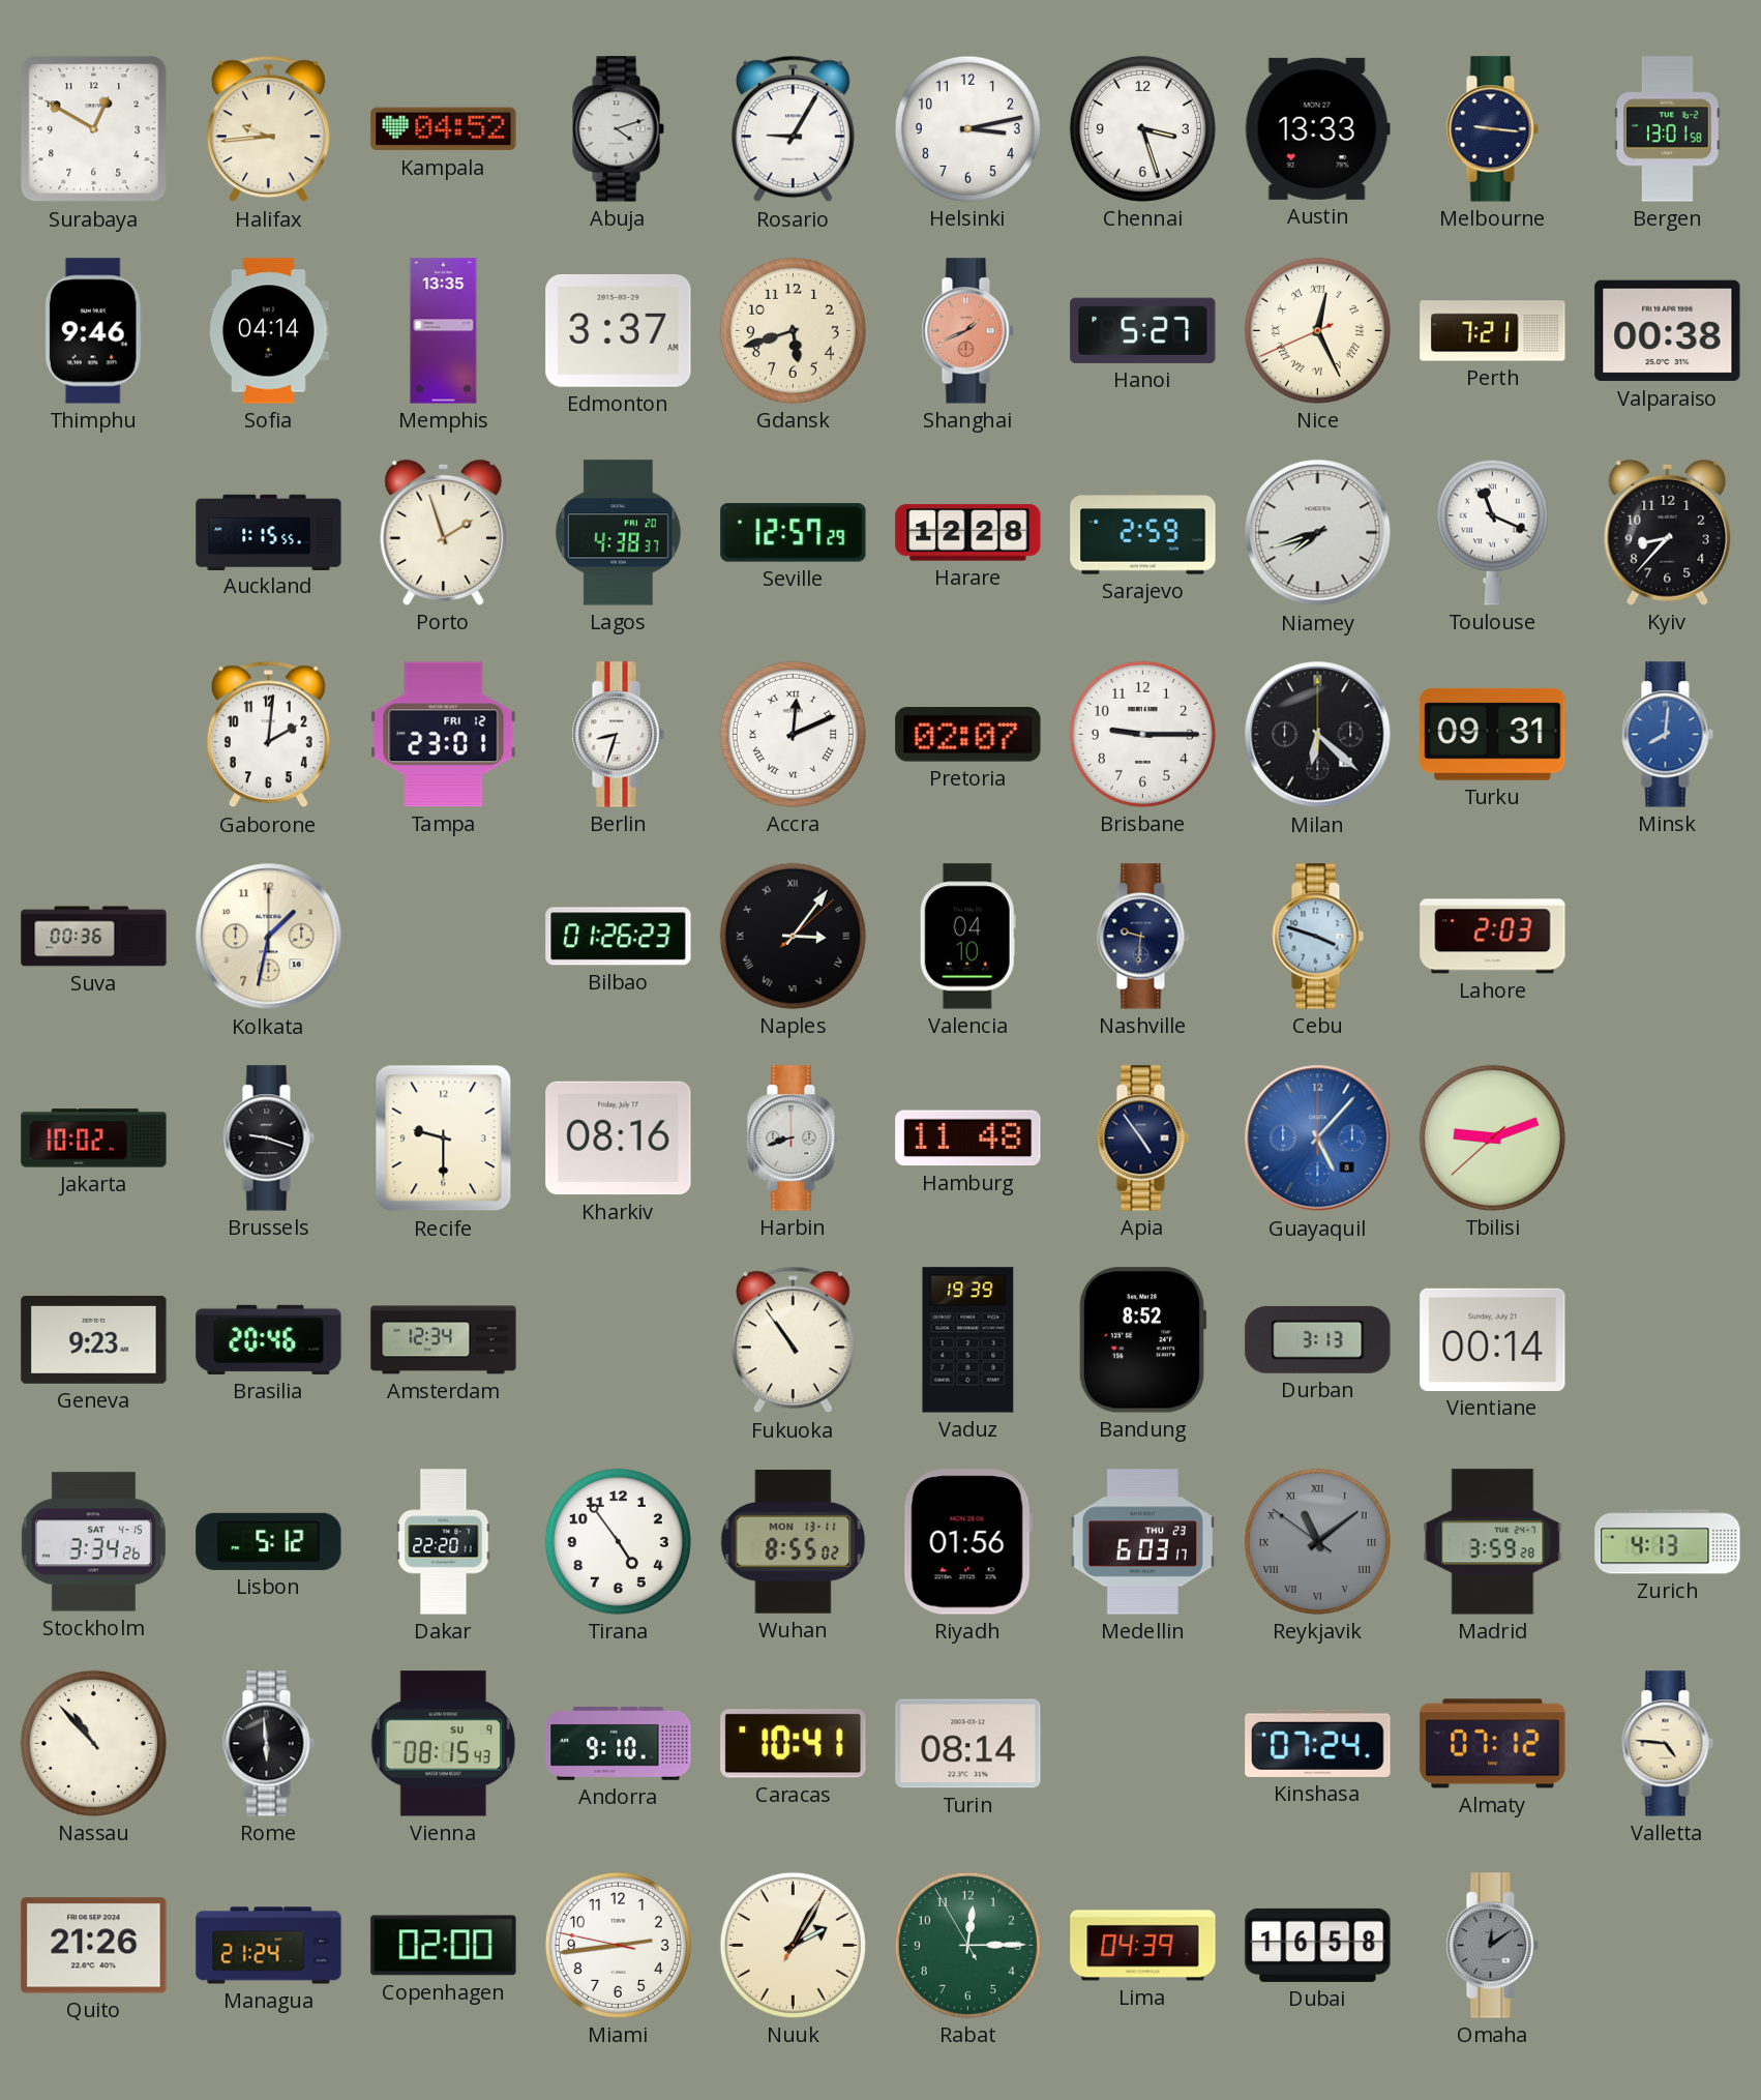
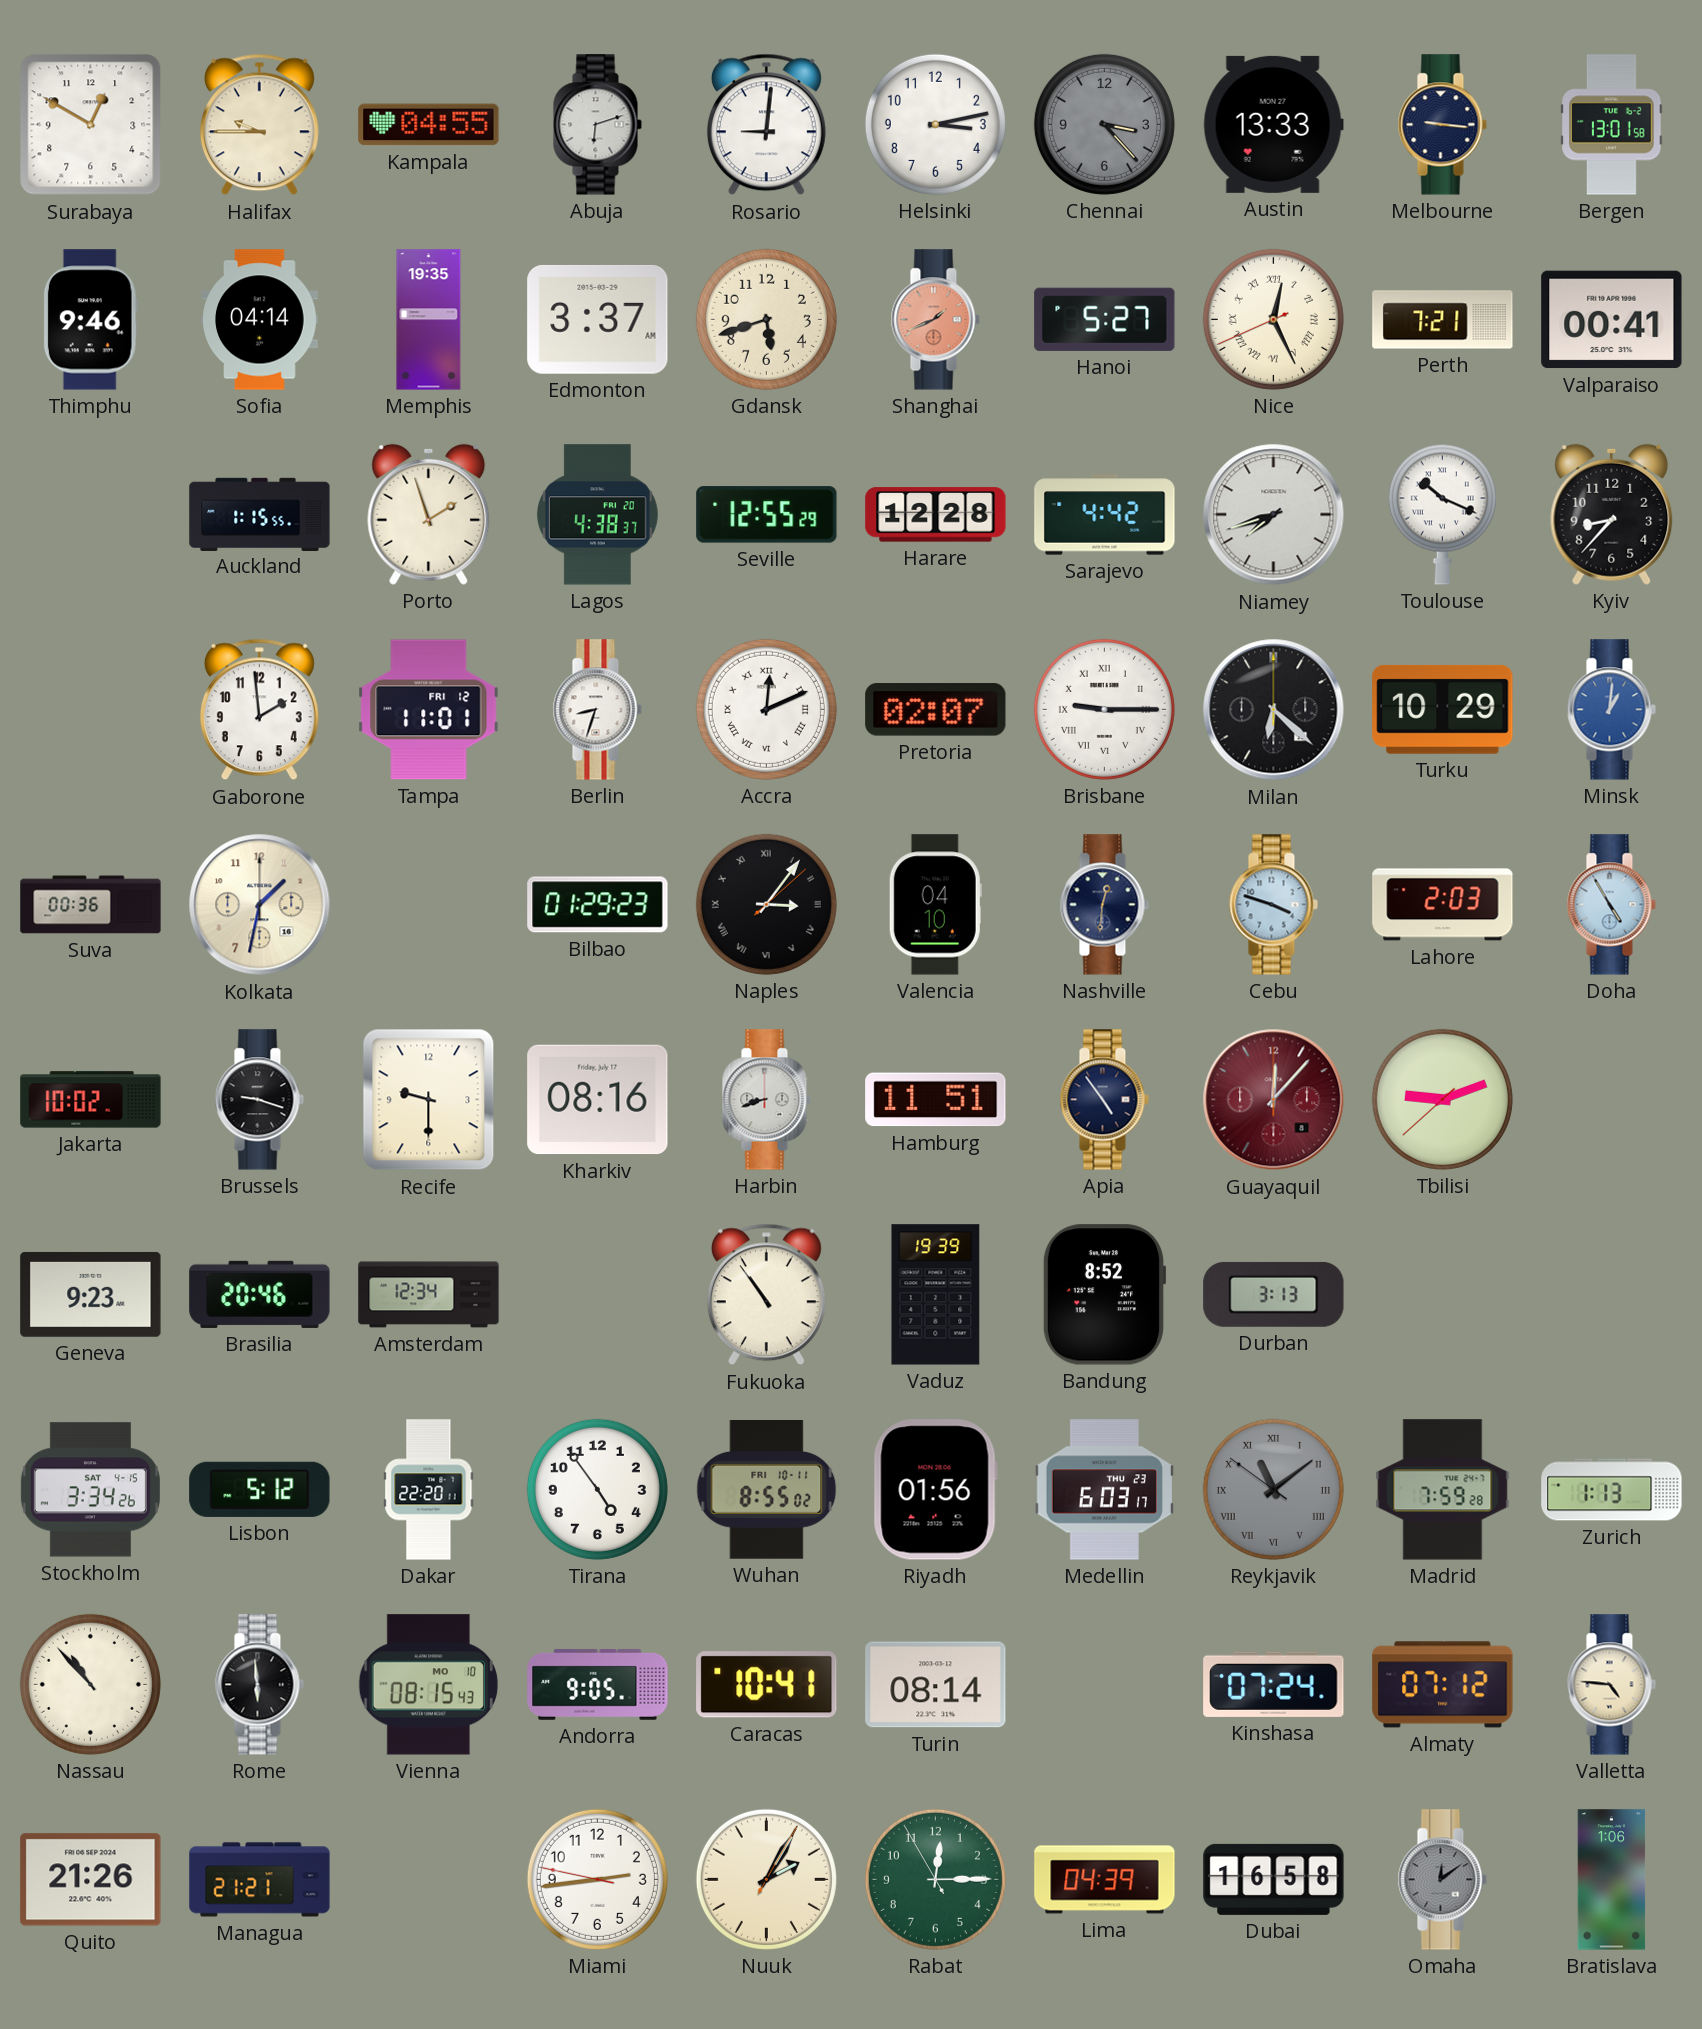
Halifax: 9:44 -> 9:45
Kampala: 04:52 -> 04:55
Abuja: 4:12 -> 6:12
Rosario: 9:05 -> 9:01
Chennai: 3:27 -> 3:23
Chennai dial: white -> grey
Memphis: 13:35 -> 19:35
Valparaiso: 00:38 -> 00:41
Seville: 12:57 -> 12:55
Sarajevo: 2:59 -> 4:42
Toulouse: 11:19 -> 10:19
Gaborone: 2:01 -> 1:59
Tampa: 23:01 -> 11:01
Brisbane numerals: Arabic -> Roman
Turku: 09:31 -> 10:29
Minsk: 8:01 -> 1:01
Bilbao: 01:26 -> 01:29
Nashville: 9:31 -> 12:31
Doha: none -> 4:55
Hamburg: 11:48 -> 11:51
Guayaquil: 5:07 -> 12:07
Guayaquil dial: blue -> burgundy
Vientiane: 00:14 -> none
Wuhan date: MON 13-11 -> FRI 10-11
Madrid: 3:59 -> 7:59
Zurich: 4:13 -> 1:13
Vienna date: SU 9 -> MO 10
Andorra: 9:10 -> 9:05
Managua: 21:24 -> 21:21
Copenhagen: 02:00 -> none
Bratislava: none -> 1:06
